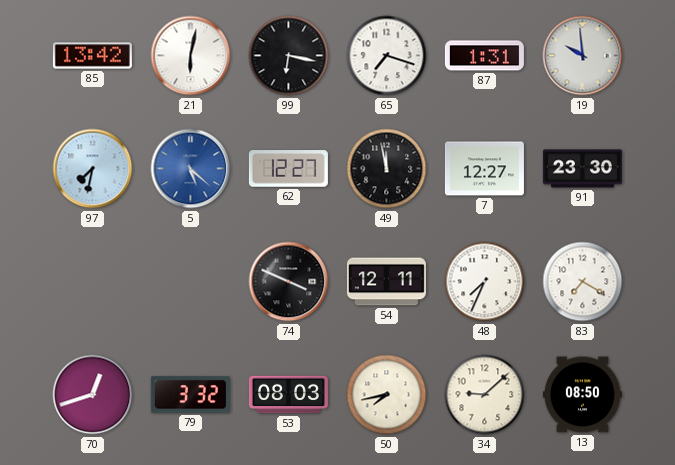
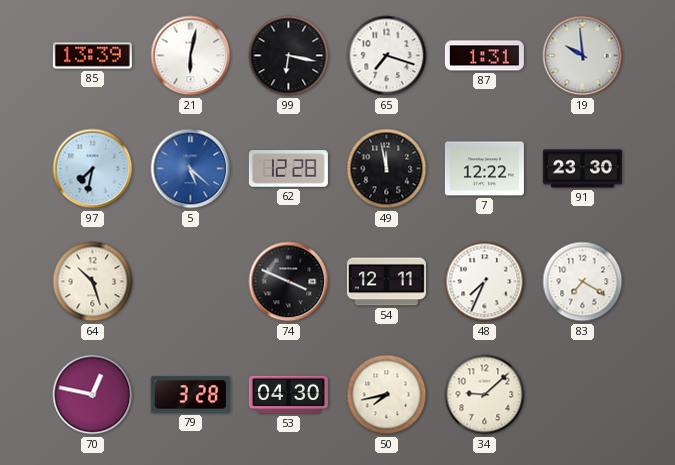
85: 13:42 -> 13:39
62: 12:27 -> 12:28
7: 12:27 -> 12:22
64: none -> 10:27
70: 12:42 -> 12:47
79: 3:32 -> 3:28
53: 08:03 -> 04:30
13: 08:50 -> none
